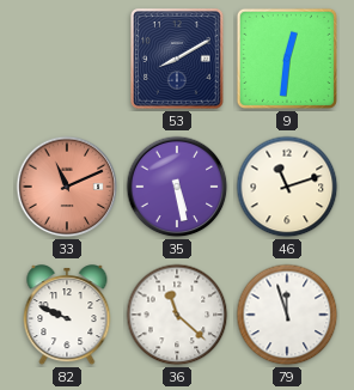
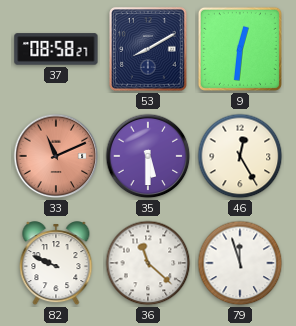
37: none -> 08:58
35: 5:28 -> 5:30
46: 11:12 -> 12:25
